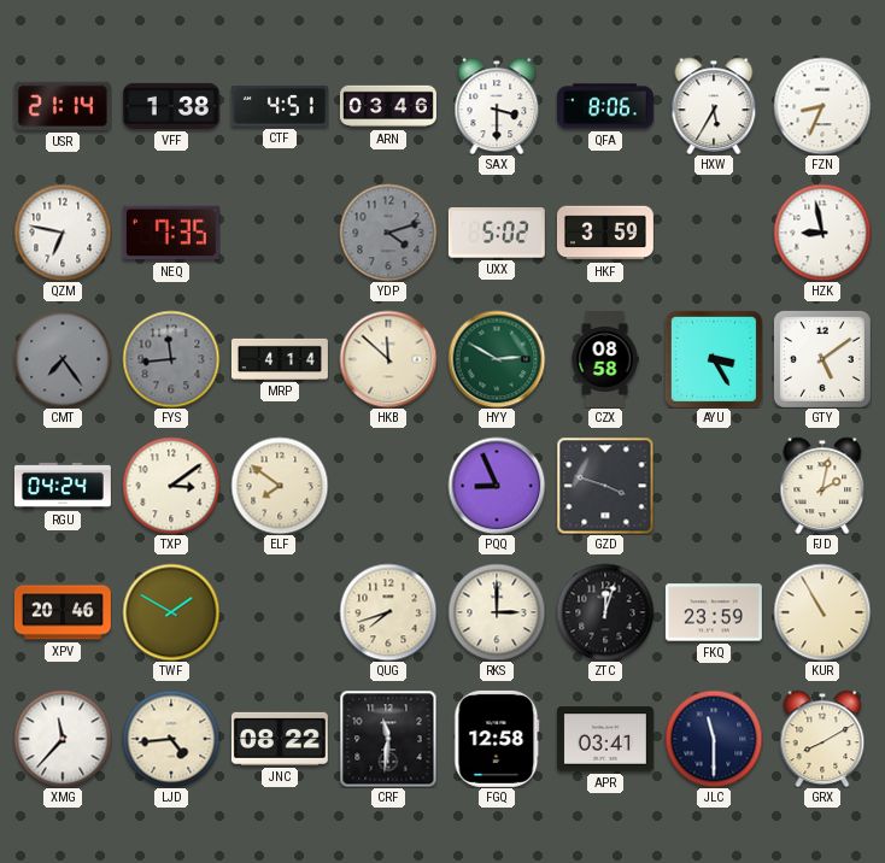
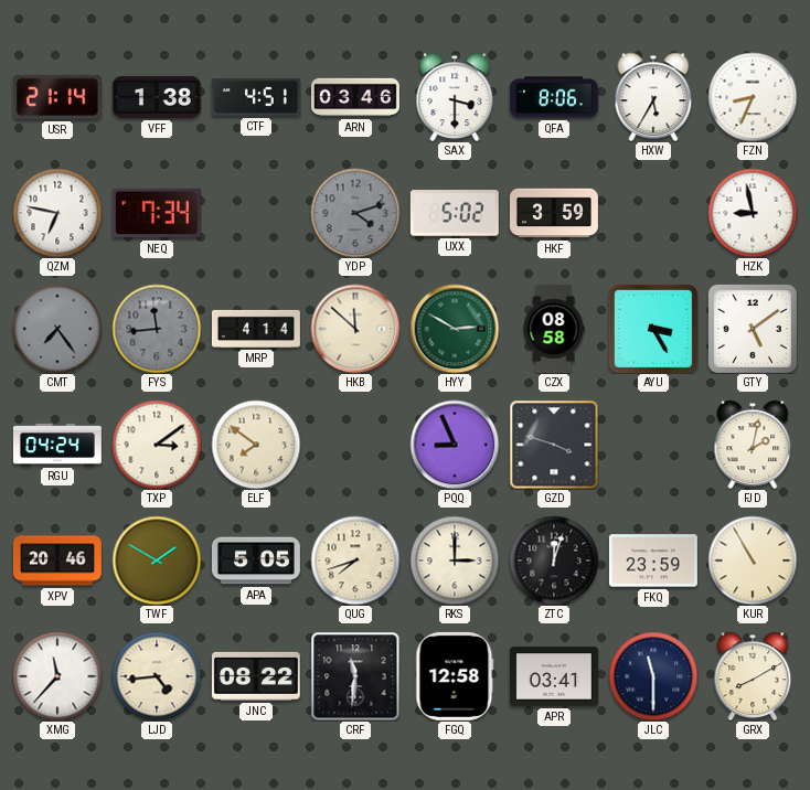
NEQ: 7:35 -> 7:34
APA: none -> 5:05
